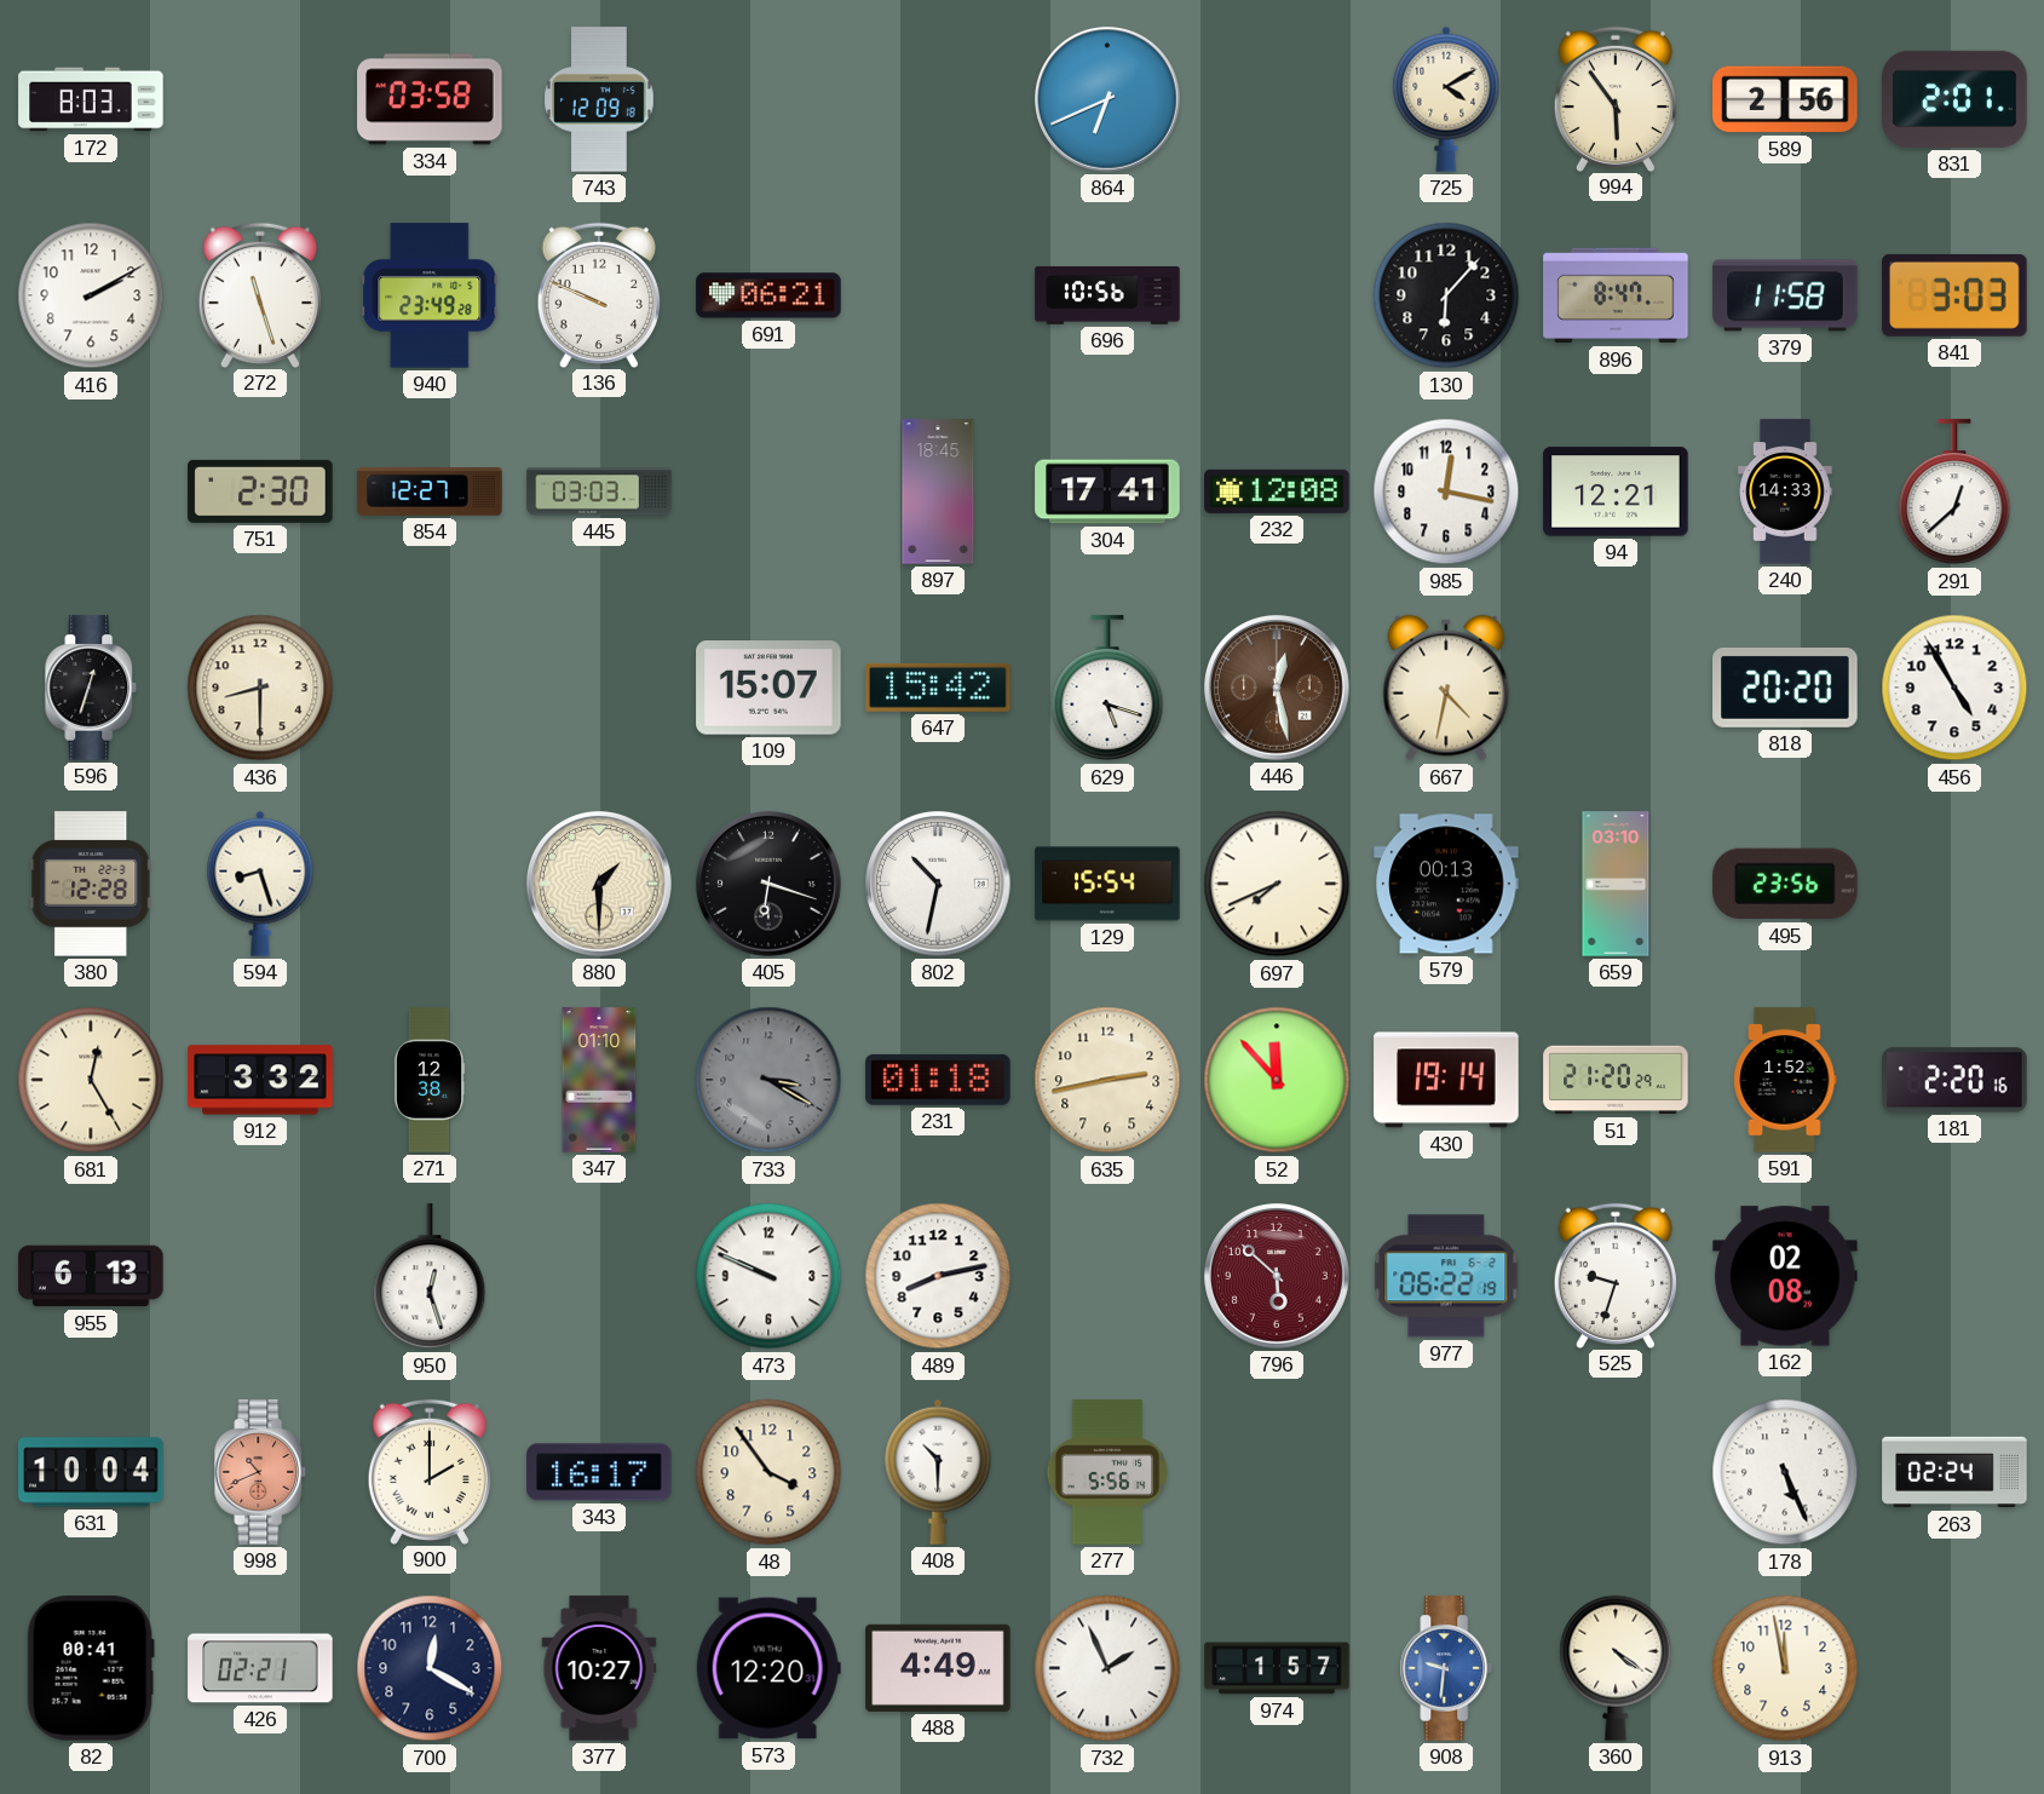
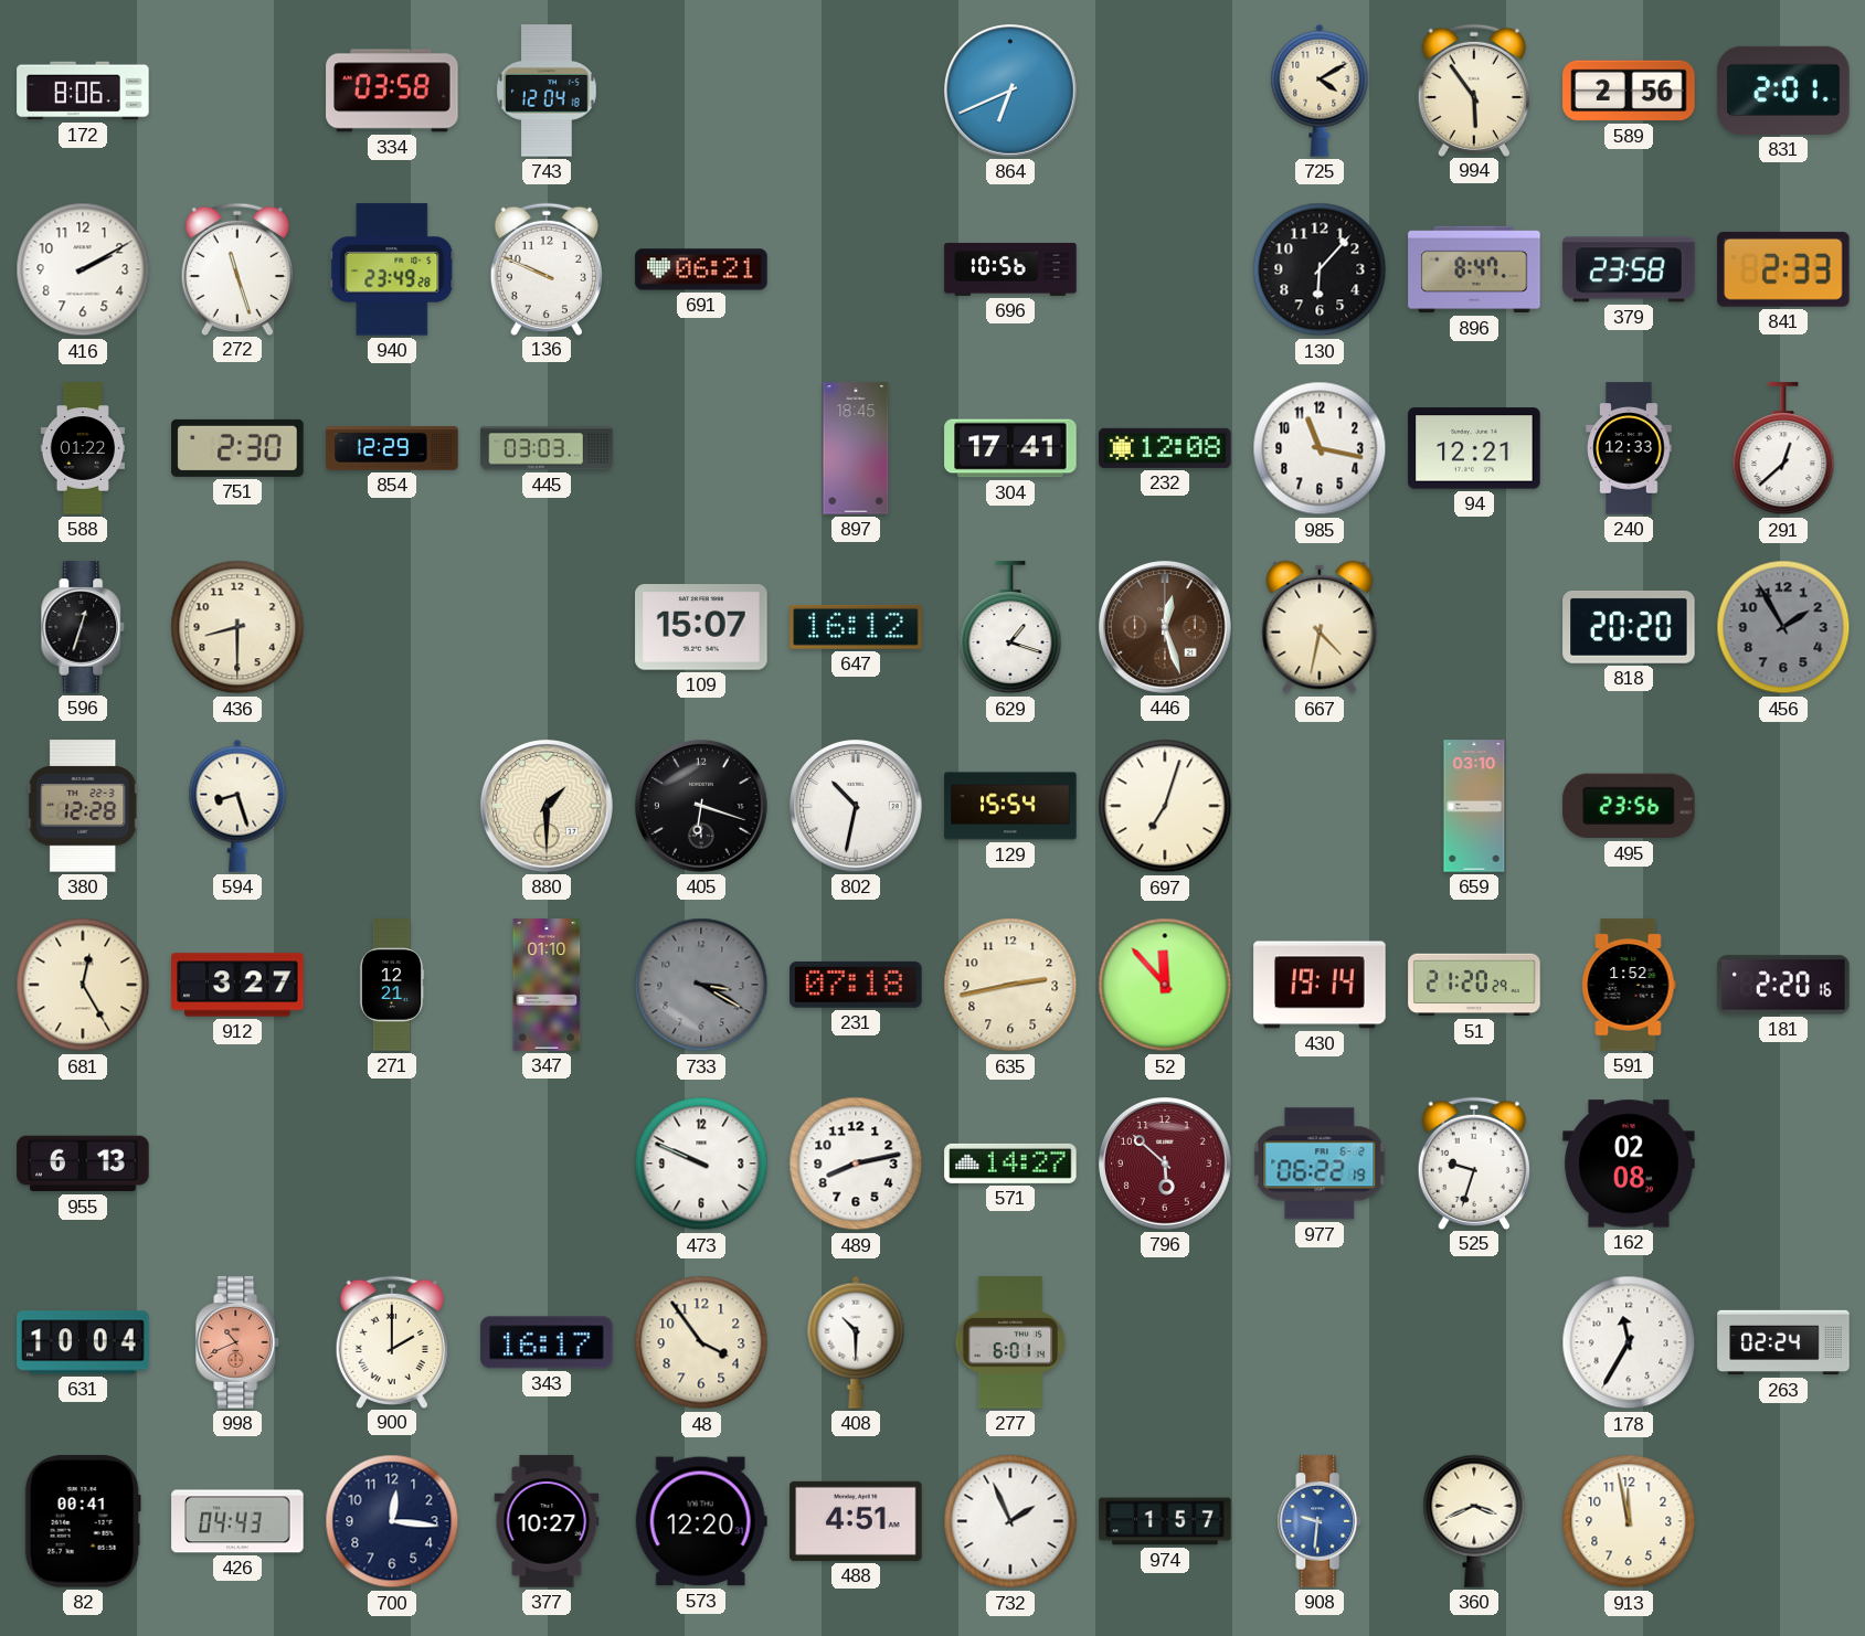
172: 8:03 -> 8:06
743: 12:09 -> 12:04
379: 11:58 -> 23:58
841: 3:03 -> 2:33
588: none -> 01:22
854: 12:27 -> 12:29
985: 12:17 -> 11:17
240: 14:33 -> 12:33
647: 15:42 -> 16:12
629: 5:18 -> 1:18
446: 12:28 -> 12:27
456: 4:55 -> 1:55
456 dial: white -> grey
697: 7:41 -> 7:03
579: 00:13 -> none
912: 3:32 -> 3:27
271: 12:38 -> 12:21
231: 01:18 -> 07:18
950: 12:27 -> none
571: none -> 14:27
277: 5:56 -> 6:01
178: 5:26 -> 11:35
426: 02:21 -> 04:43
700: 12:20 -> 12:16
488: 4:49 -> 4:51
360: 4:21 -> 3:41
